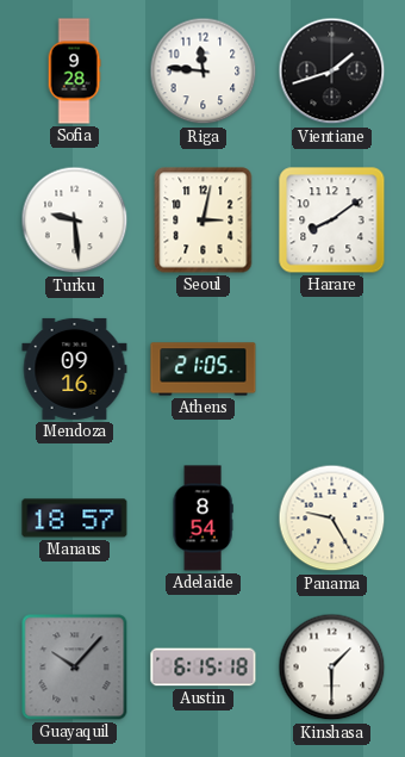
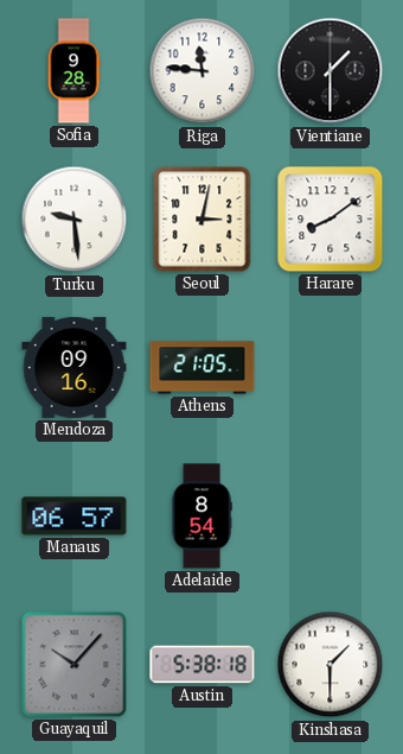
Vientiane: 1:42 -> 1:30
Manaus: 18:57 -> 06:57
Panama: 9:25 -> none
Austin: 6:15 -> 5:38
